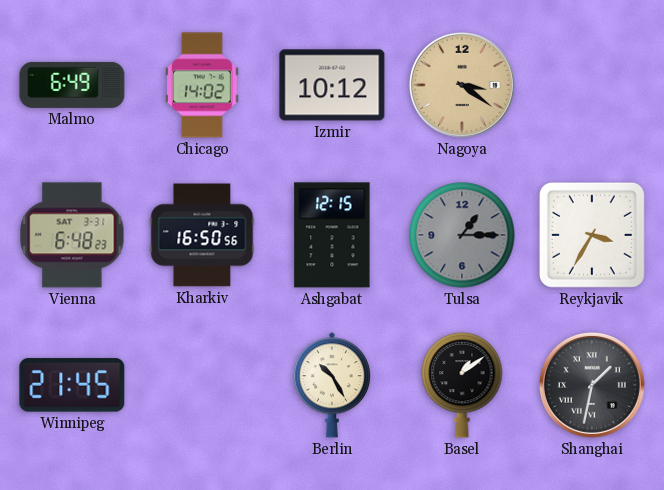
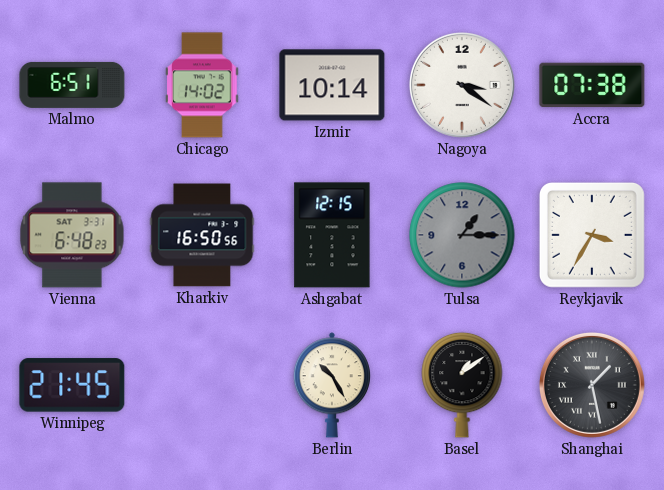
Malmo: 6:49 -> 6:51
Izmir: 10:12 -> 10:14
Nagoya dial: champagne -> white
Accra: none -> 07:38
Shanghai: 1:32 -> 1:28
